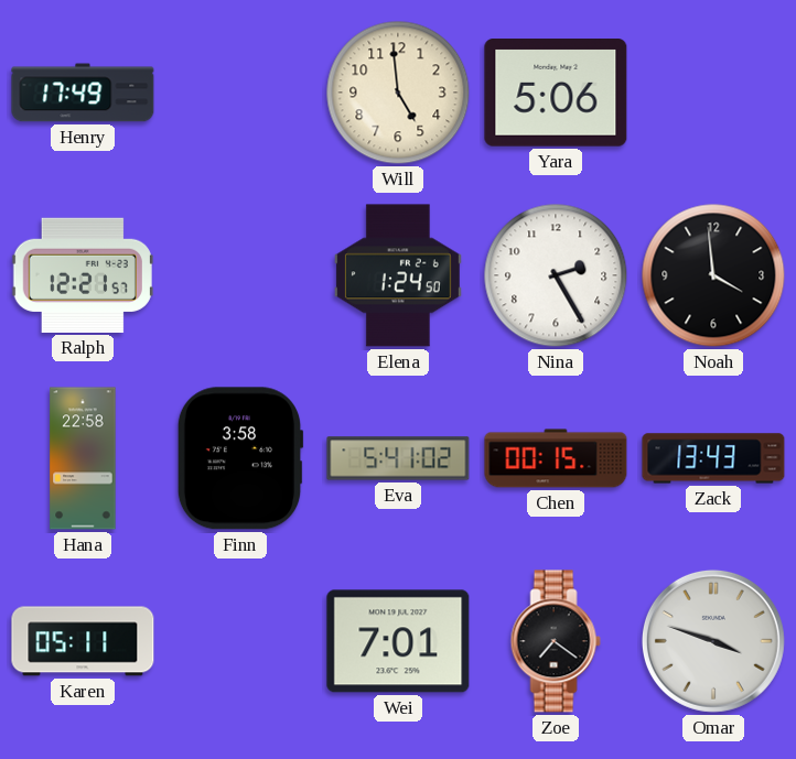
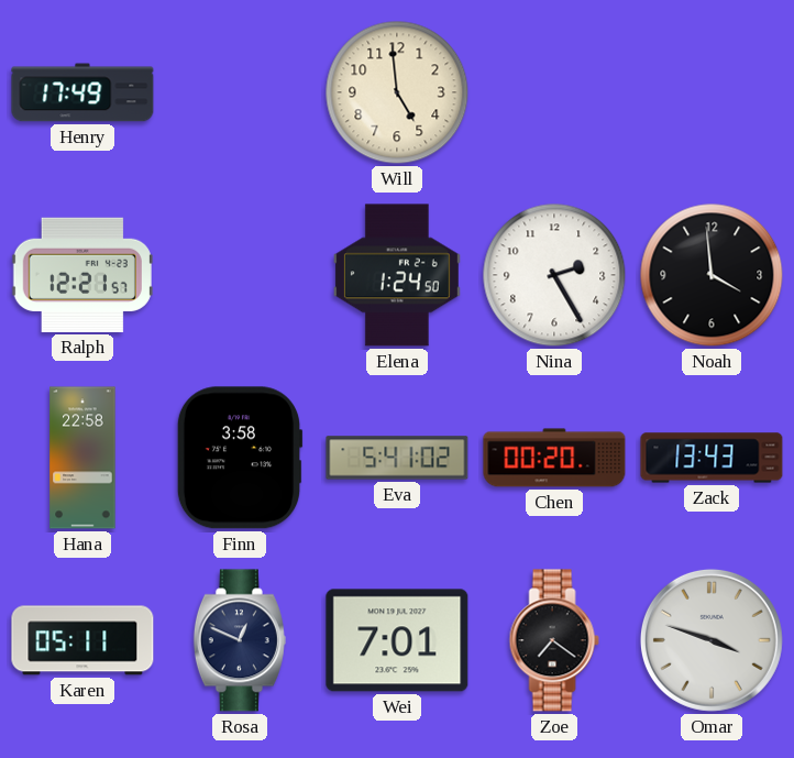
Yara: 5:06 -> none
Chen: 00:15 -> 00:20
Rosa: none -> 12:49
